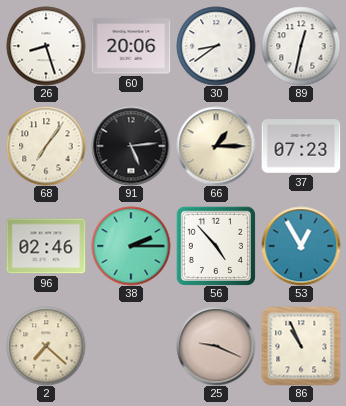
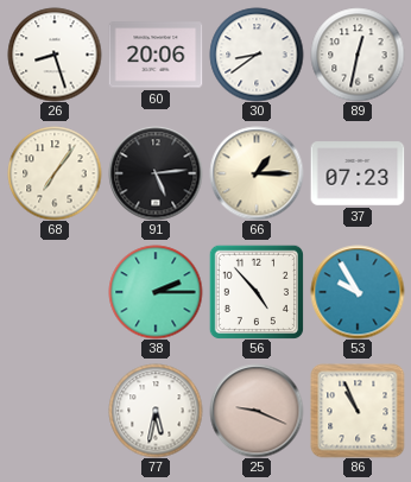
96: 02:46 -> none
53: 12:55 -> 9:55
2: 7:22 -> none
77: none -> 5:32
